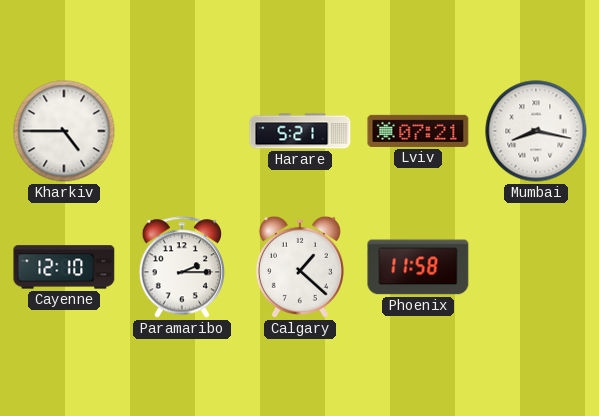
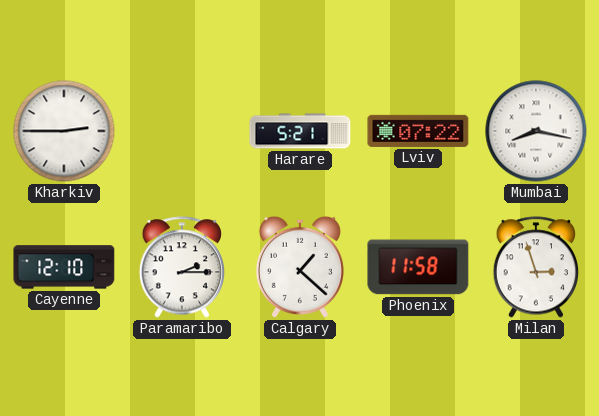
Kharkiv: 4:45 -> 2:45
Lviv: 07:21 -> 07:22
Milan: none -> 2:57
